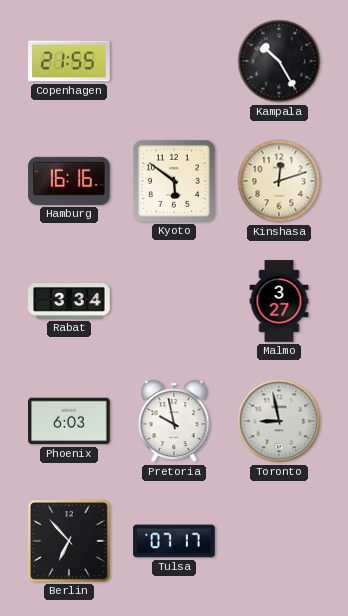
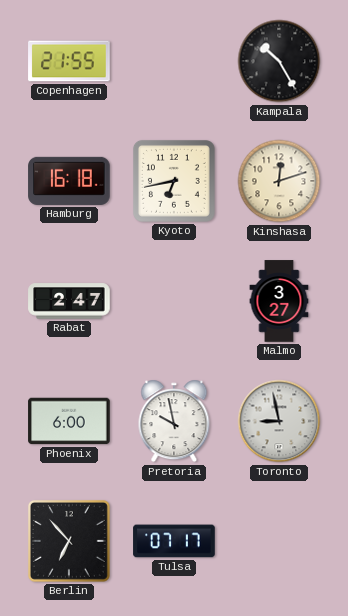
Hamburg: 16:16 -> 16:18
Kyoto: 5:51 -> 6:43
Rabat: 3:34 -> 2:47
Phoenix: 6:03 -> 6:00
